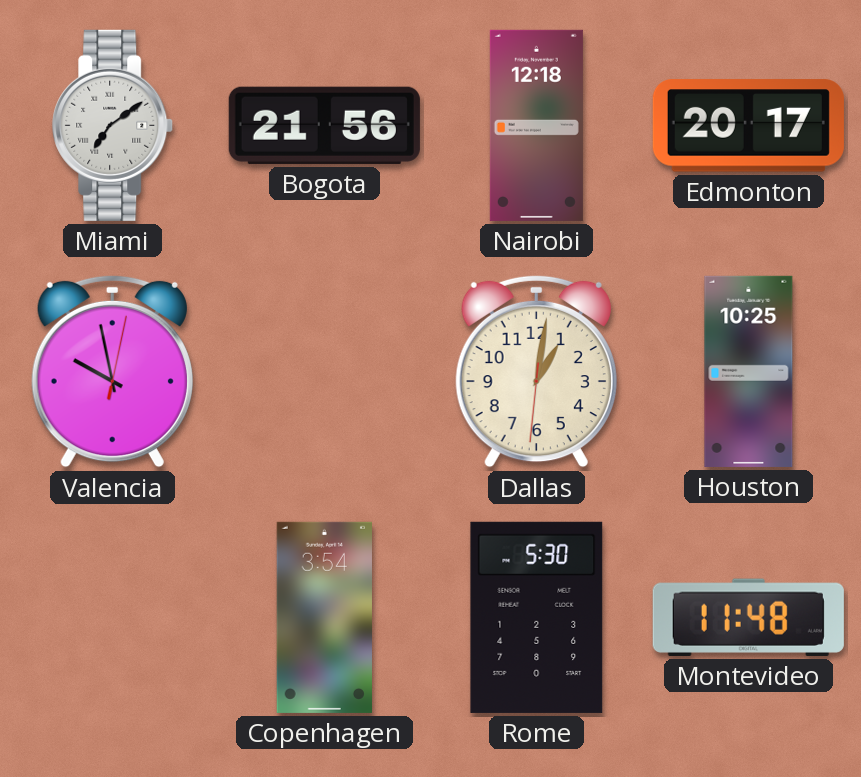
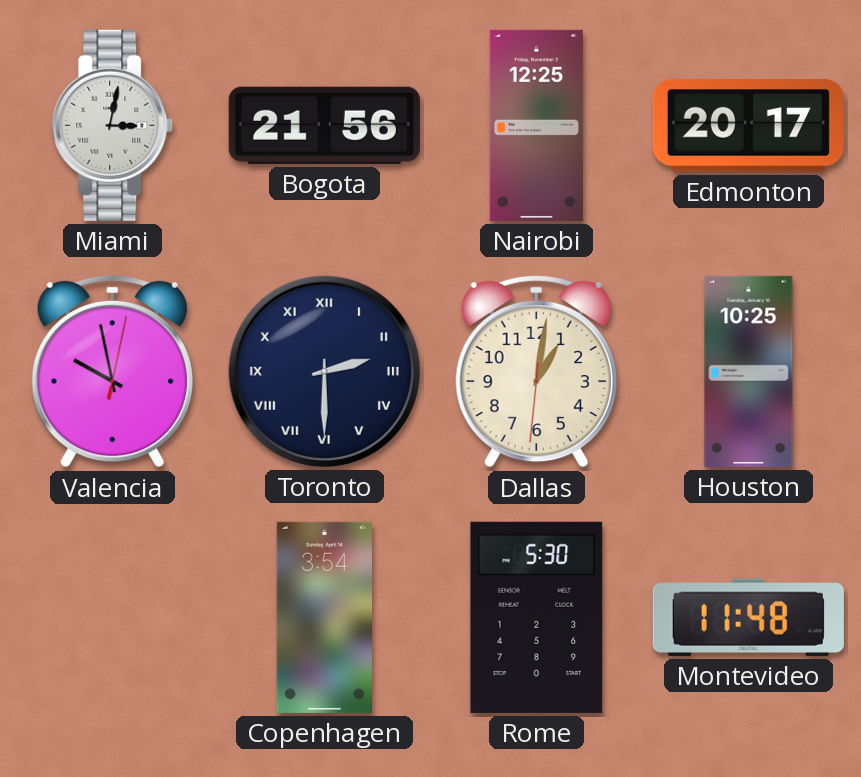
Miami: 7:09 -> 3:02
Nairobi: 12:18 -> 12:25
Toronto: none -> 2:30
